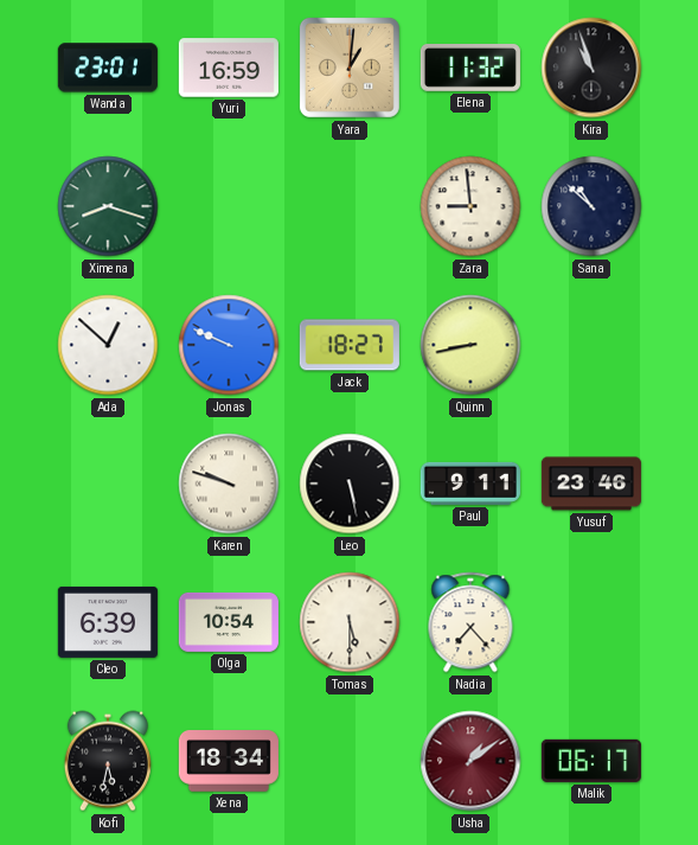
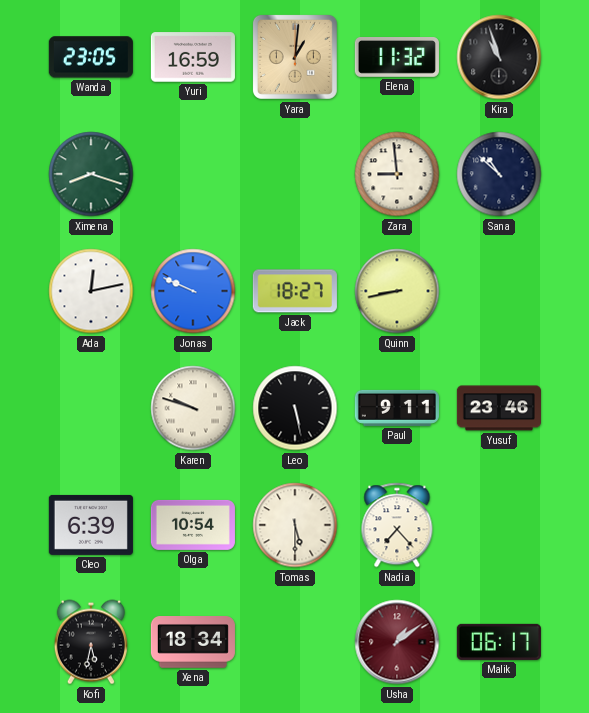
Wanda: 23:01 -> 23:05
Ada: 12:52 -> 12:13
